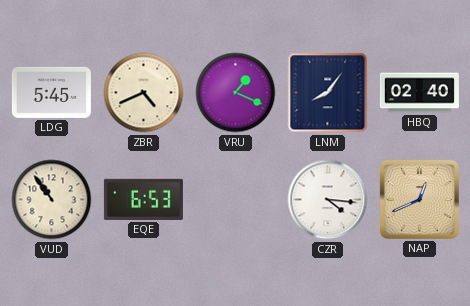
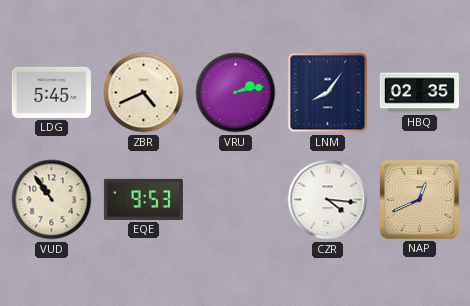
VRU: 1:19 -> 2:13
HBQ: 02:40 -> 02:35
EQE: 6:53 -> 9:53
